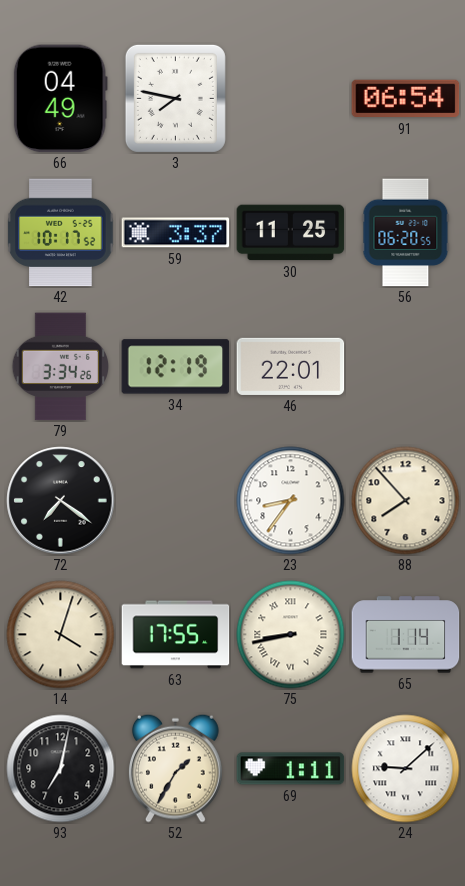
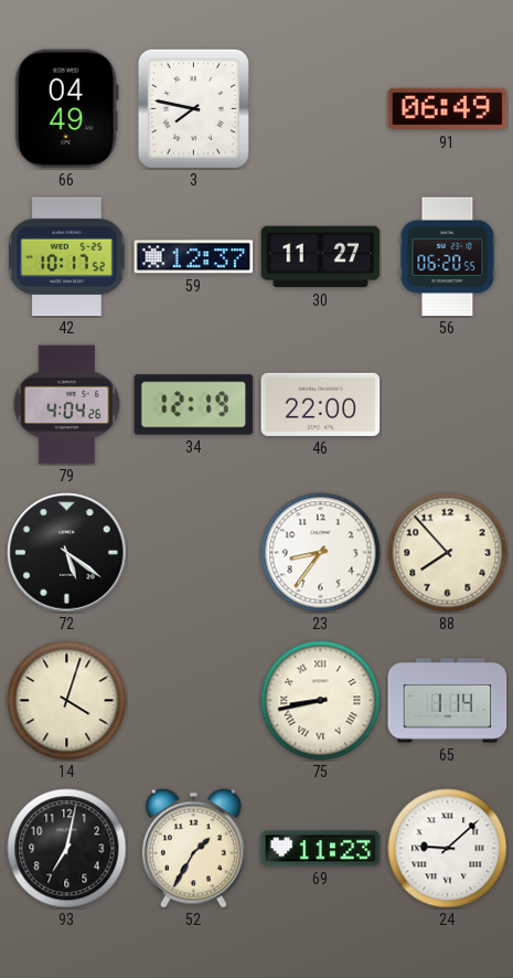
91: 06:54 -> 06:49
59: 3:37 -> 12:37
30: 11:25 -> 11:27
79: 3:34 -> 4:04
46: 22:01 -> 22:00
72: 7:21 -> 5:21
63: 17:55 -> none
69: 1:11 -> 11:23
